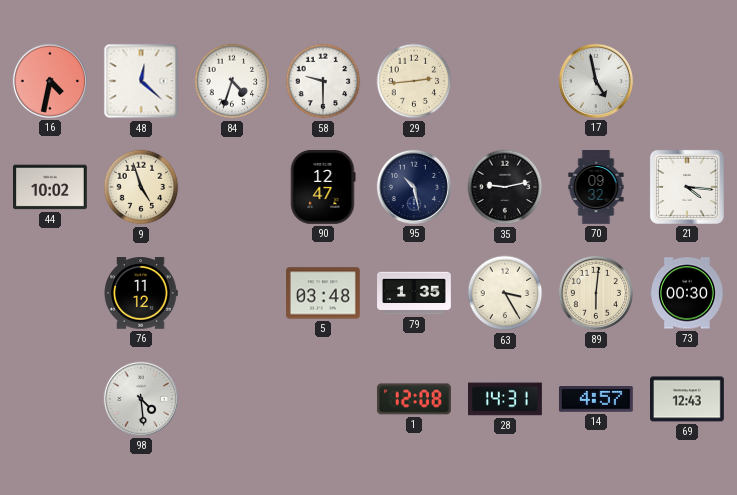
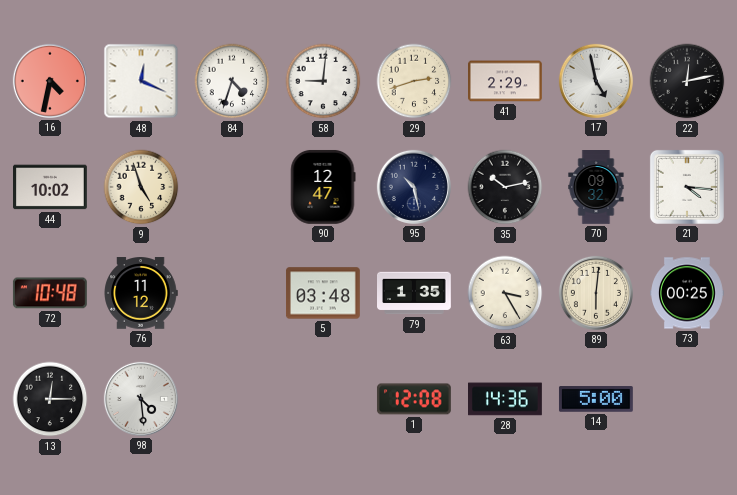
48: 12:22 -> 12:19
58: 9:30 -> 9:01
29: 2:44 -> 2:42
41: none -> 2:29
22: none -> 12:13
35: 9:13 -> 10:13
72: none -> 10:48
73: 00:30 -> 00:25
13: none -> 12:15
28: 14:31 -> 14:36
14: 4:57 -> 5:00
69: 12:43 -> none
